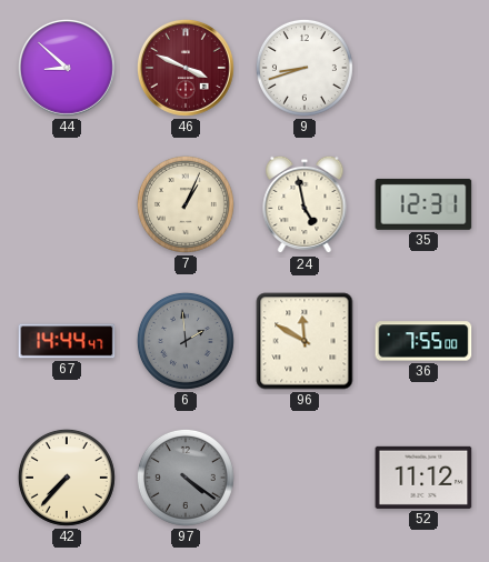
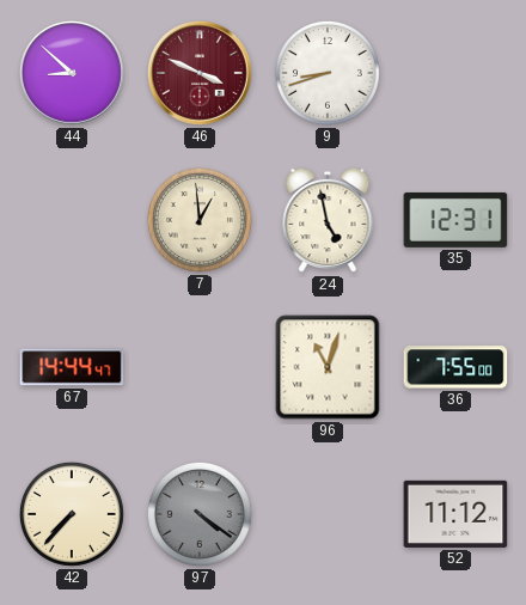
7: 1:04 -> 12:59
6: 1:59 -> none
96: 11:50 -> 11:03
